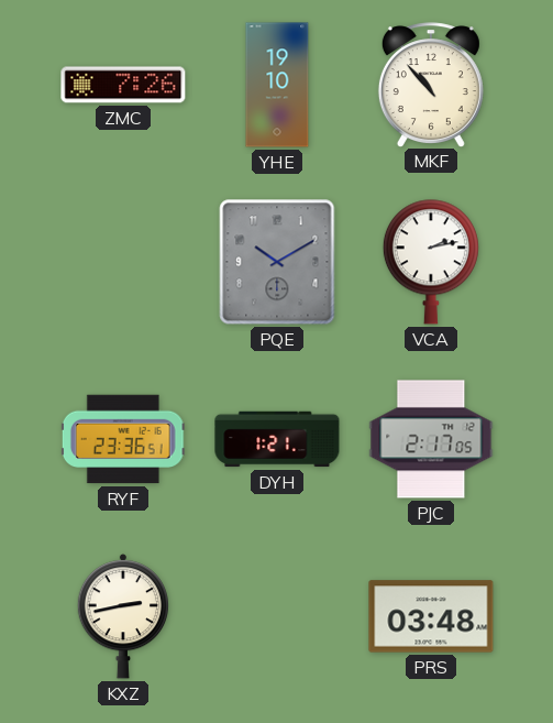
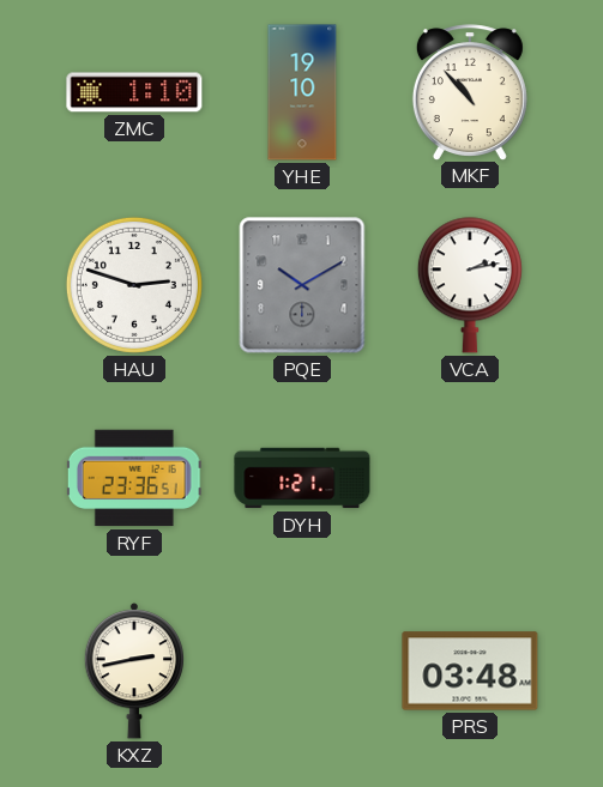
ZMC: 7:26 -> 1:10
HAU: none -> 2:48
PJC: 2:17 -> none
